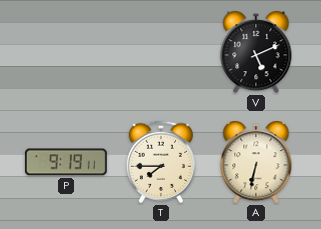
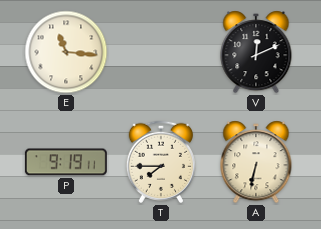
E: none -> 11:16
V: 5:11 -> 12:11
